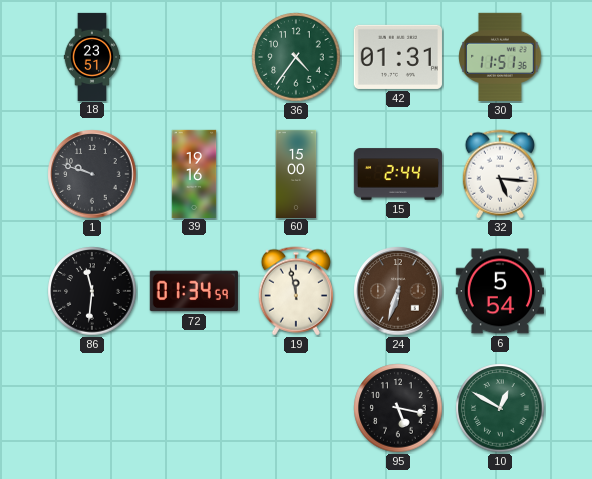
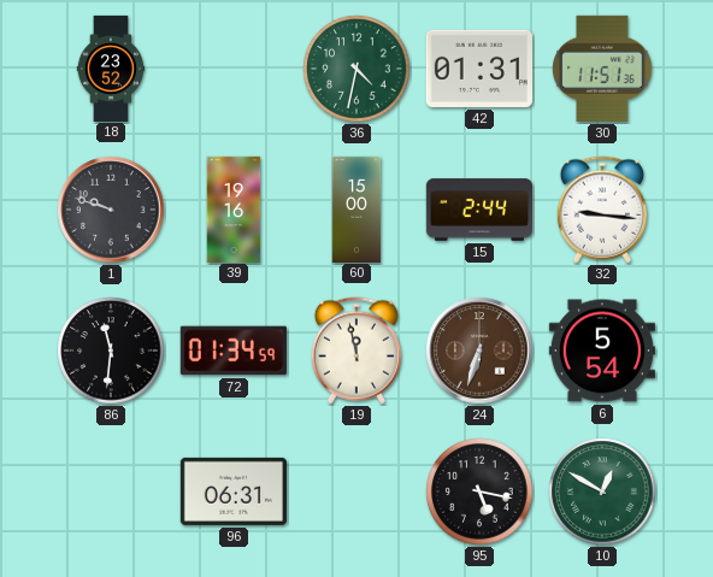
18: 23:51 -> 23:52
36: 4:36 -> 4:32
32: 5:16 -> 9:16
96: none -> 06:31
